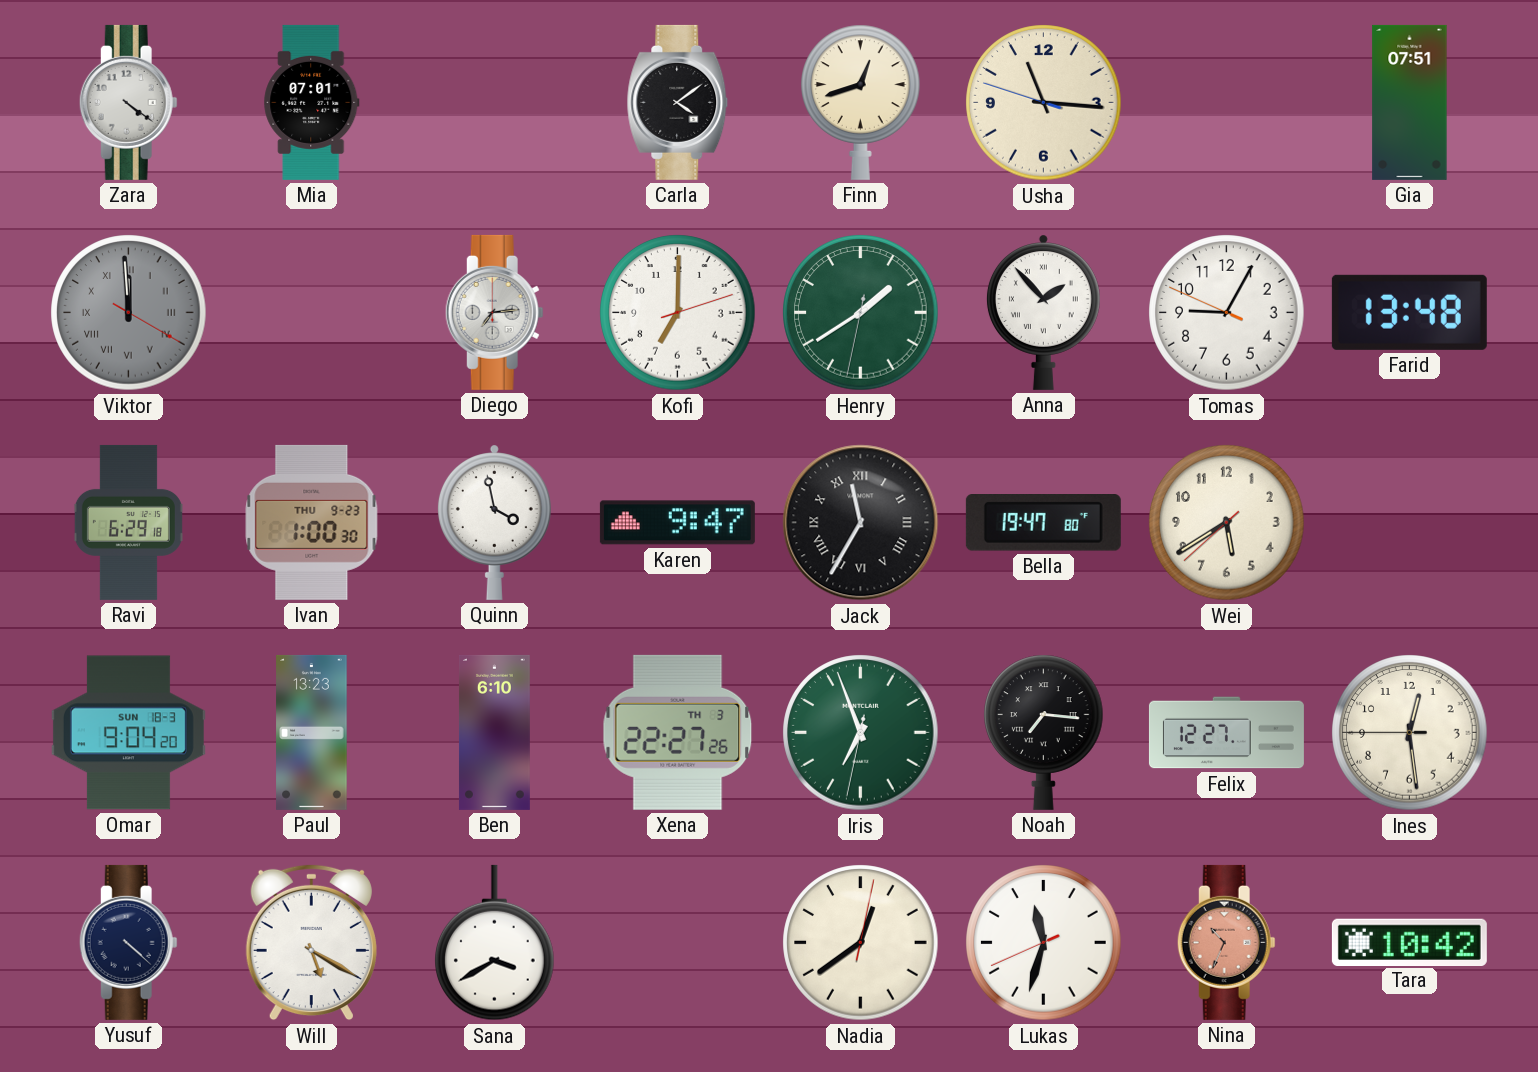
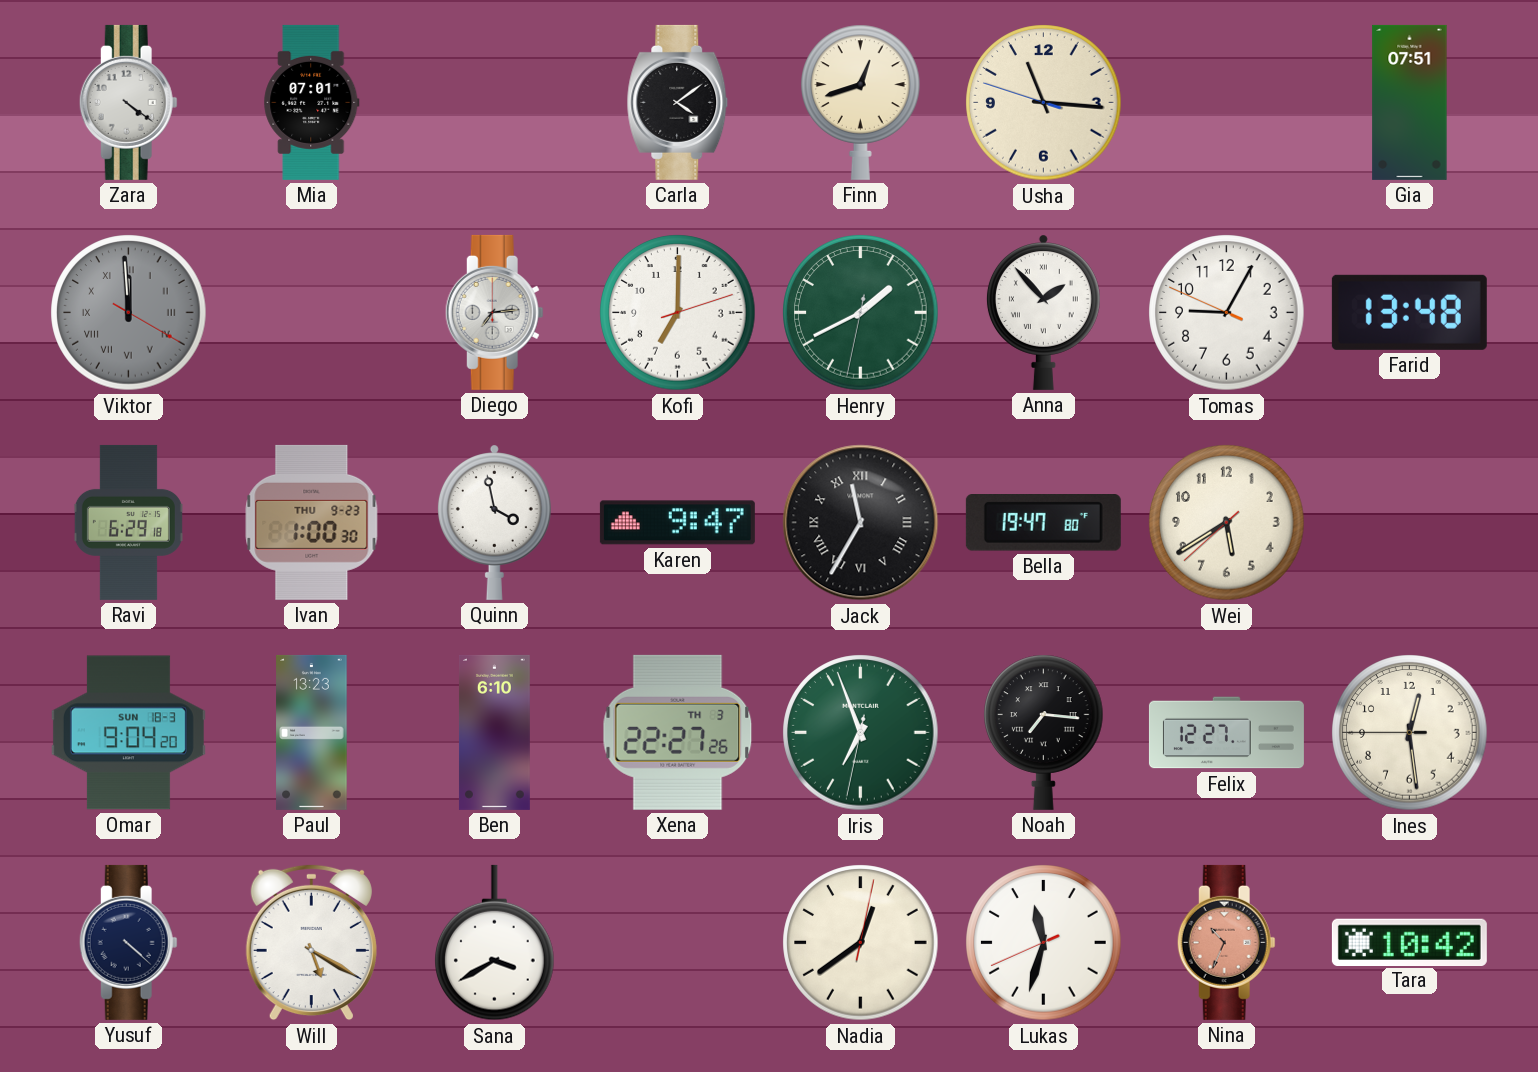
Henry: 1:39 -> 1:40
